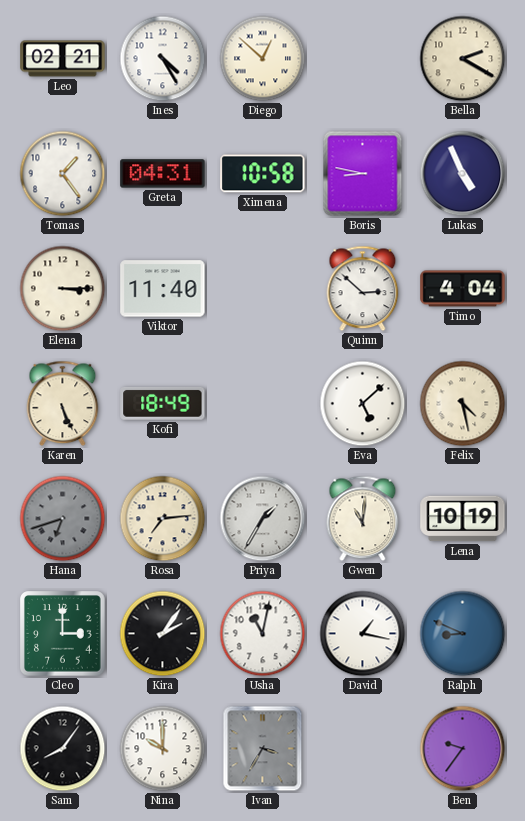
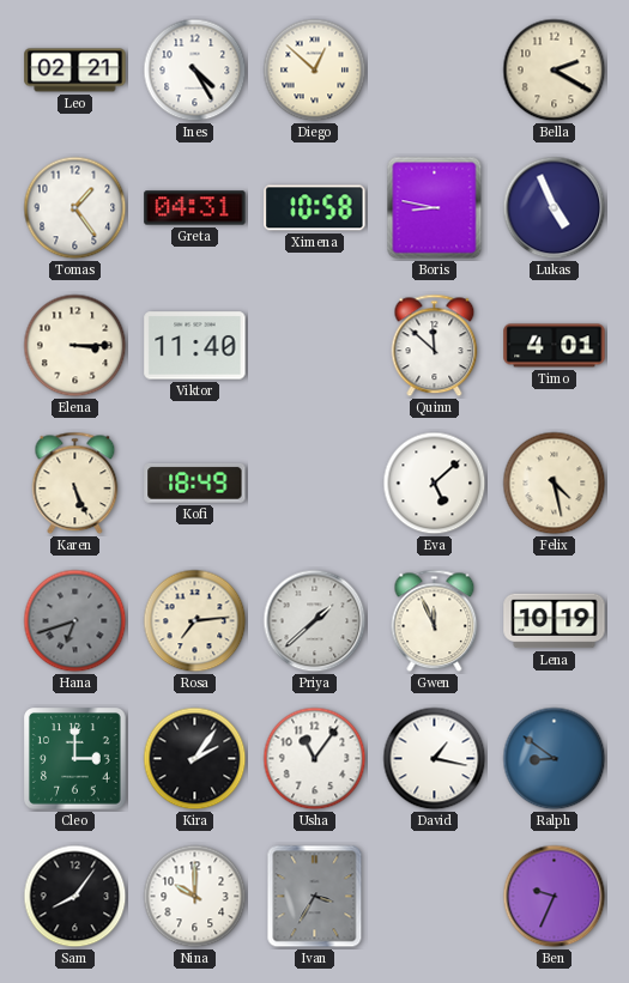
Quinn: 2:52 -> 11:52
Timo: 4:04 -> 4:01
Priya: 1:35 -> 1:38
Gwen: 11:01 -> 11:56
Usha: 11:02 -> 11:06
Ralph: 8:49 -> 8:51
Ben: 9:36 -> 9:34
